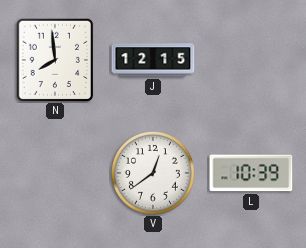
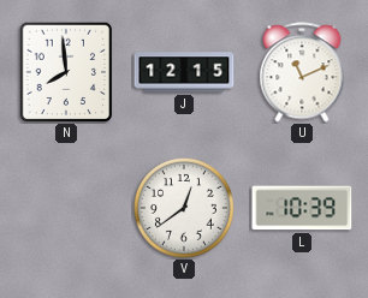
U: none -> 11:11
